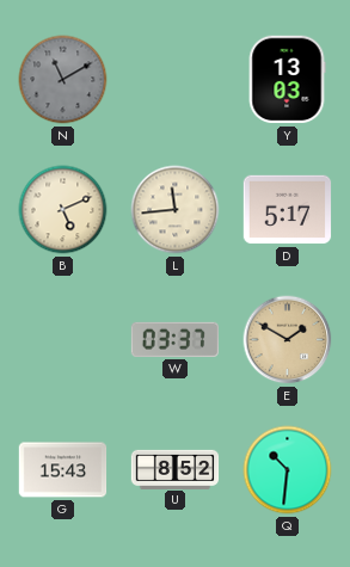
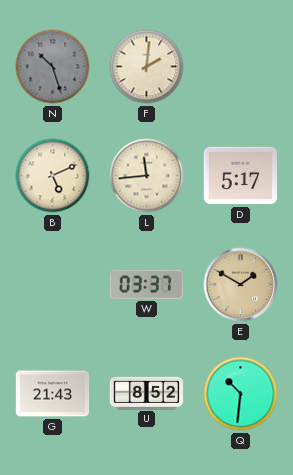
N: 11:10 -> 10:27
F: none -> 2:01
Y: 13:03 -> none
G: 15:43 -> 21:43
